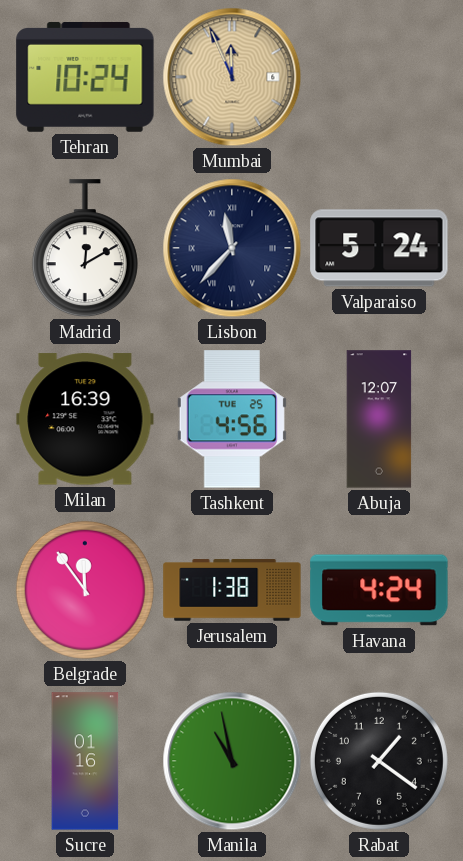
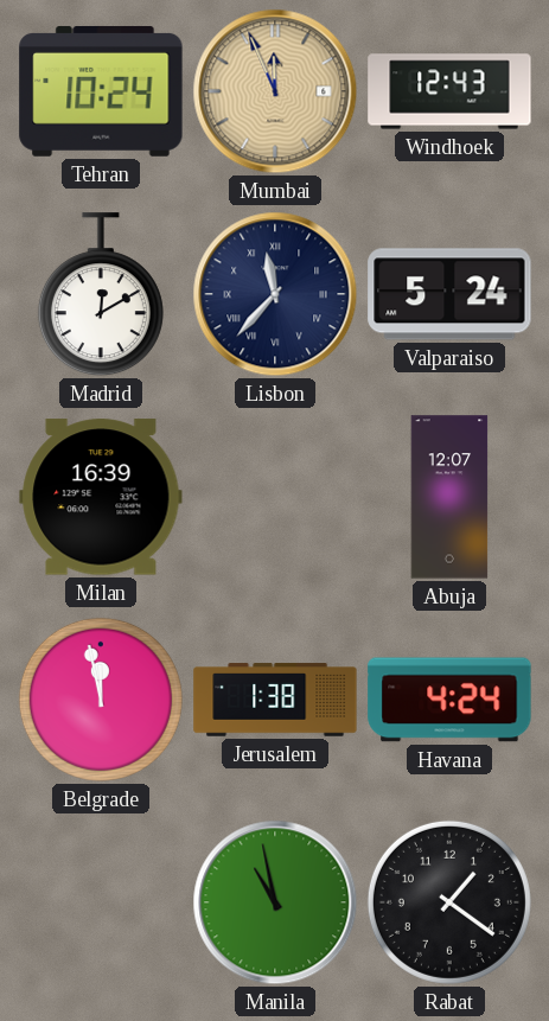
Windhoek: none -> 12:43
Tashkent: 4:56 -> none
Belgrade: 11:54 -> 11:58
Sucre: 01:16 -> none
